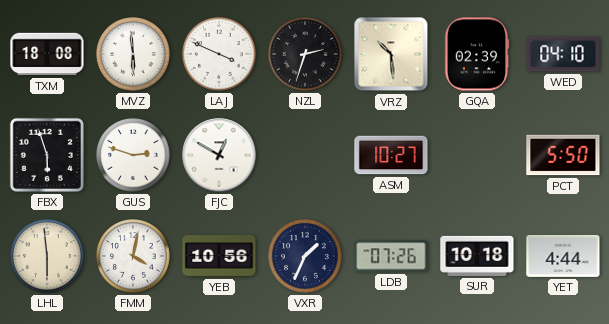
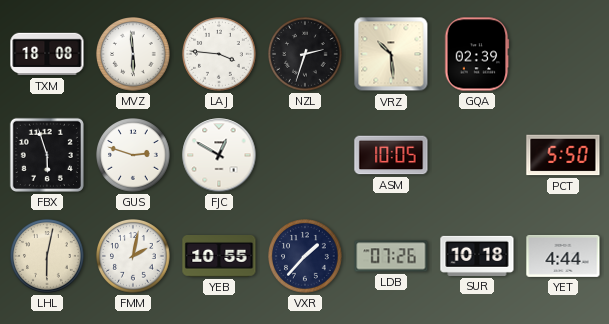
LAJ: 3:49 -> 3:46
WED: 04:10 -> none
ASM: 10:27 -> 10:05
LHL: 5:59 -> 6:02
FMM: 4:02 -> 2:02
YEB: 10:56 -> 10:55
VXR: 1:34 -> 1:37
